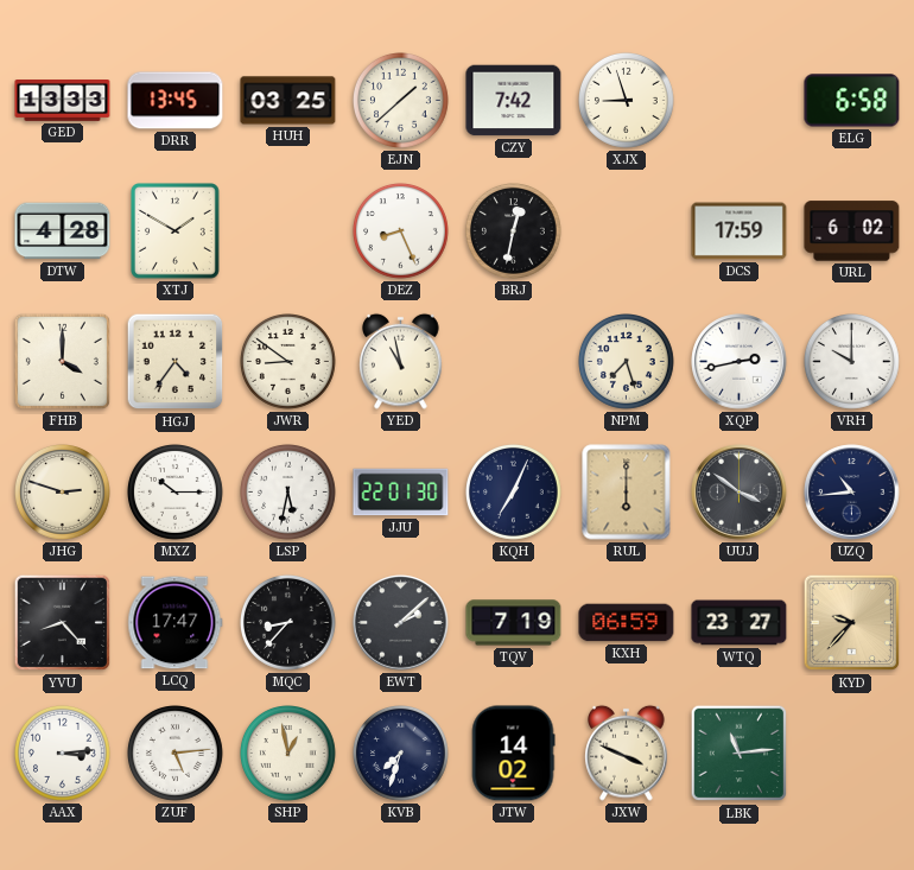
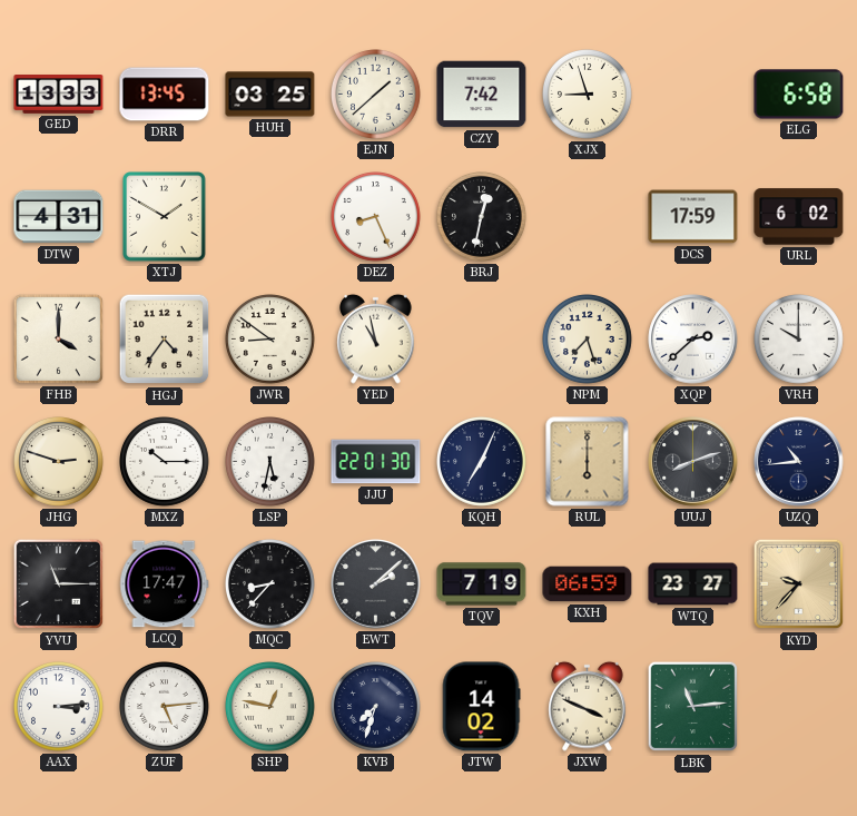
DTW: 4:28 -> 4:31
XQP: 2:43 -> 2:38
UUJ: 3:51 -> 8:12
YVU: 8:23 -> 11:15
SHP: 12:58 -> 12:47
